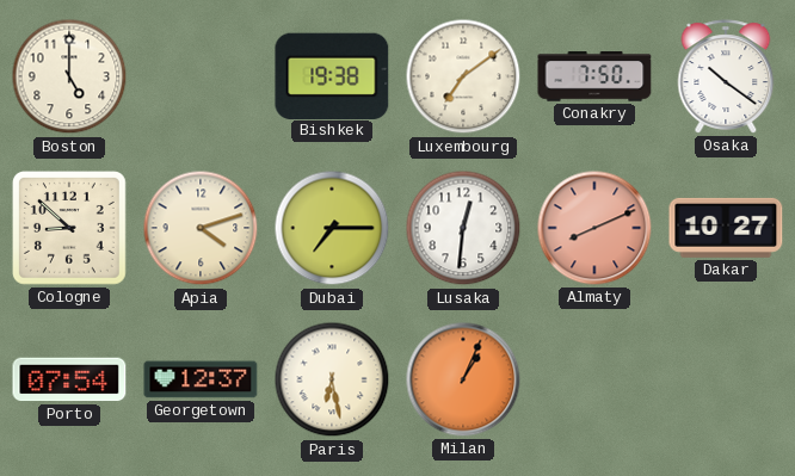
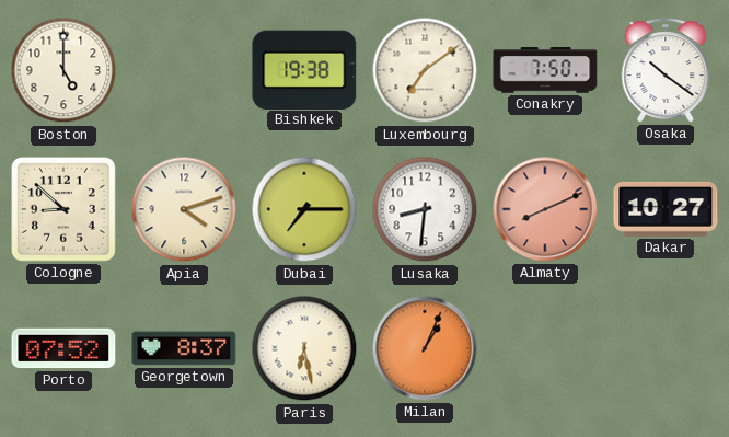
Lusaka: 12:31 -> 8:31
Porto: 07:54 -> 07:52
Georgetown: 12:37 -> 8:37
